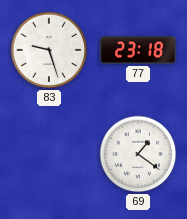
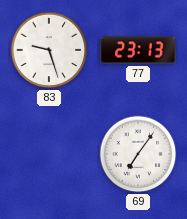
77: 23:18 -> 23:13
69: 1:21 -> 7:06
